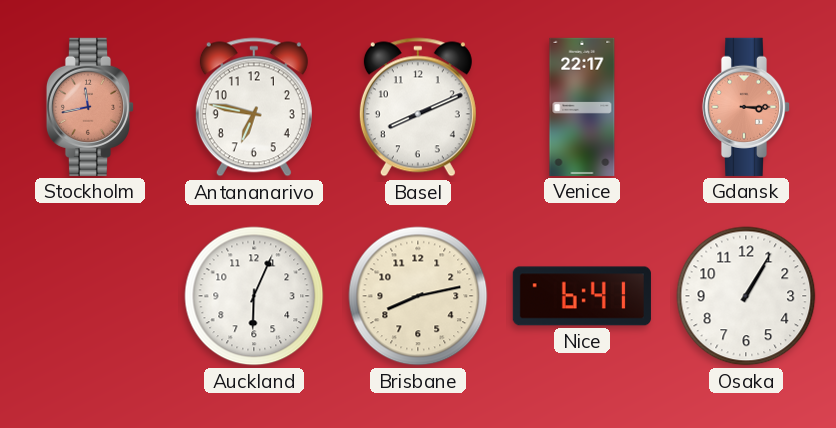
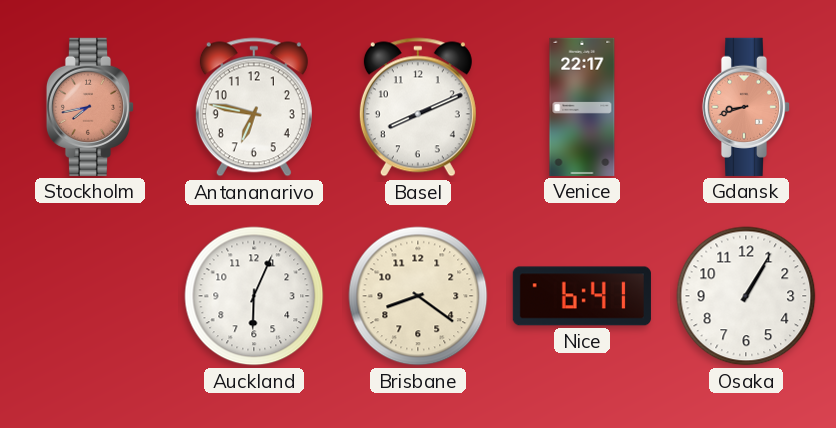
Stockholm: 11:43 -> 7:43
Gdansk: 3:15 -> 8:42
Brisbane: 8:13 -> 8:21
